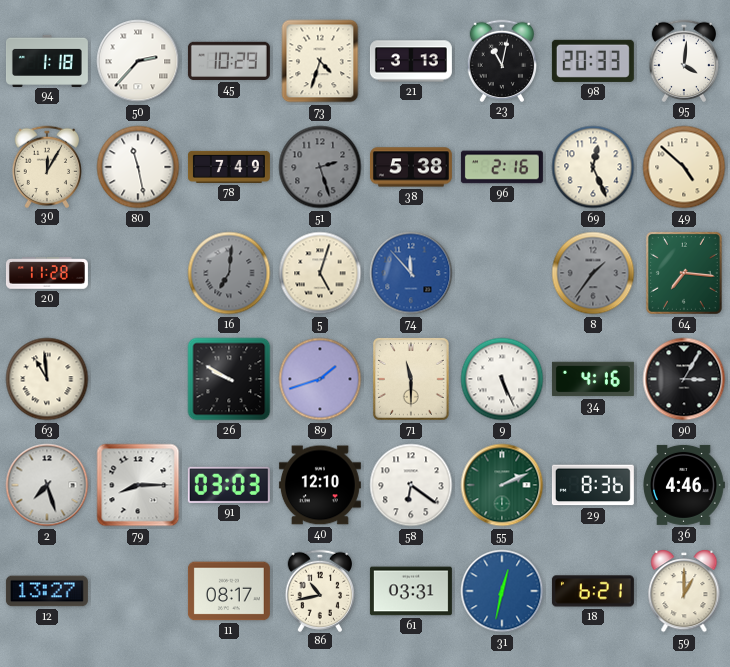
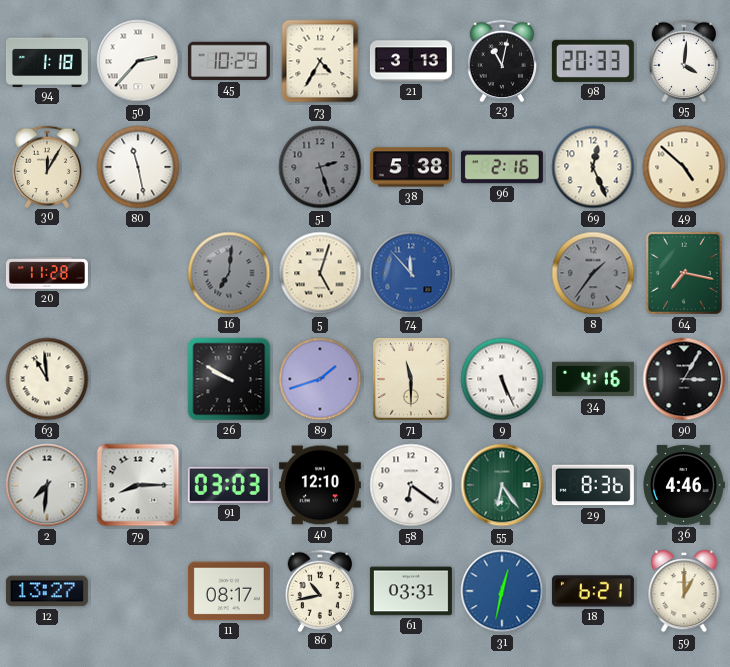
73: 4:33 -> 4:35
78: 7:49 -> none
64: 7:16 -> 7:17
2: 7:27 -> 7:31
55: 2:11 -> 6:24
